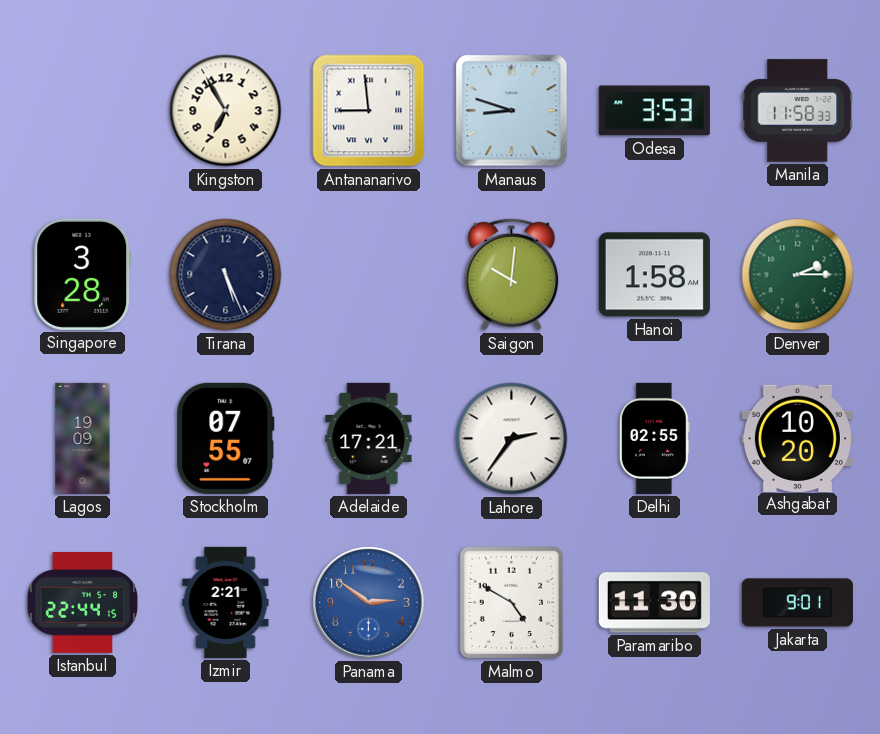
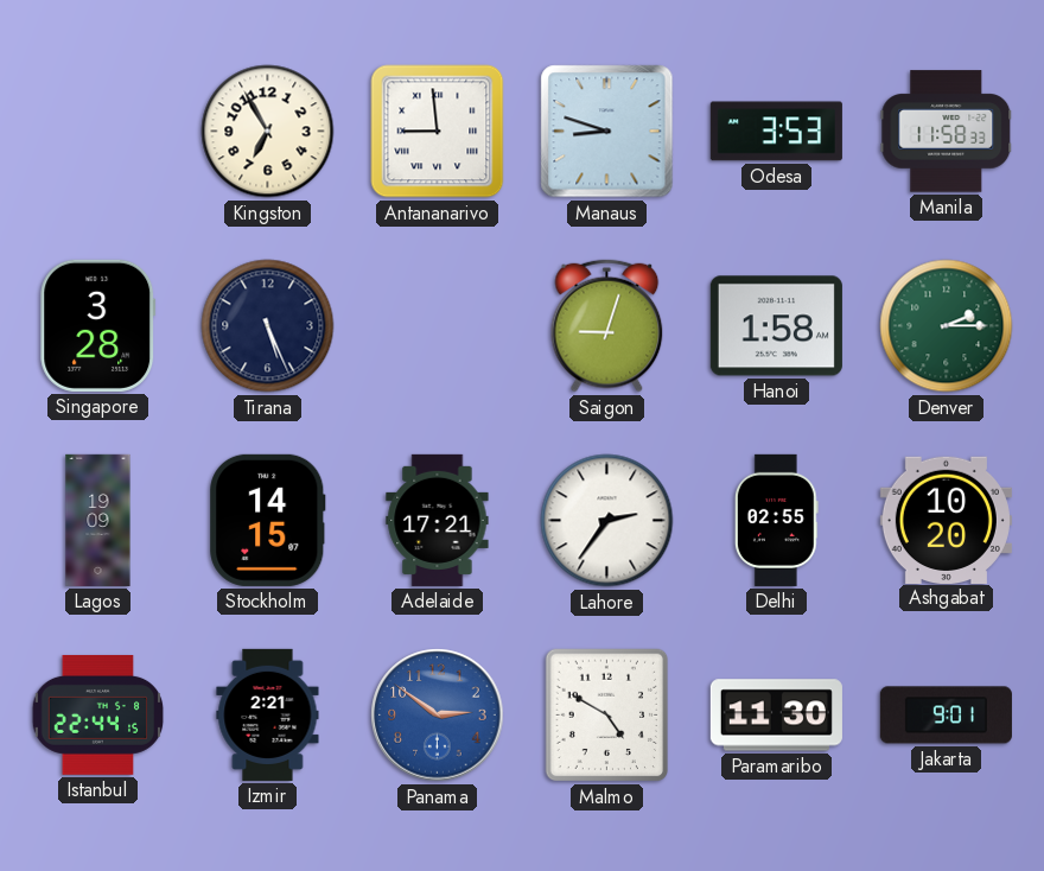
Saigon: 10:01 -> 9:03
Stockholm: 07:55 -> 14:15
